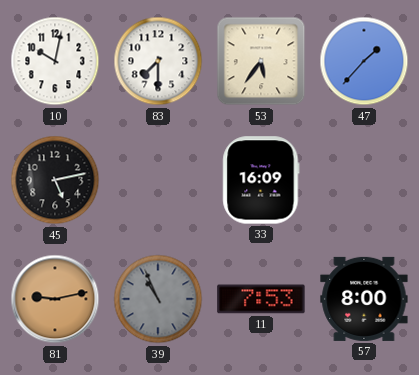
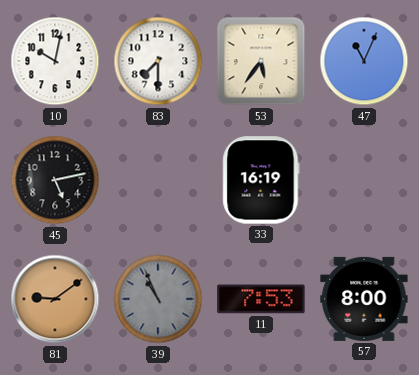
47: 1:37 -> 11:04
33: 16:09 -> 16:19
81: 9:13 -> 9:09
